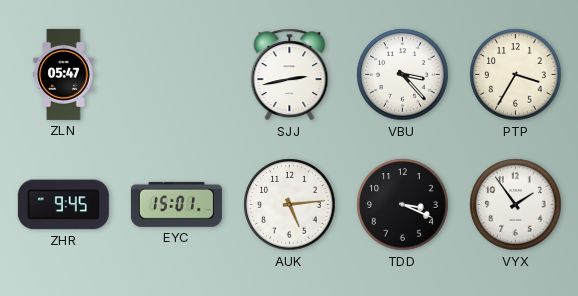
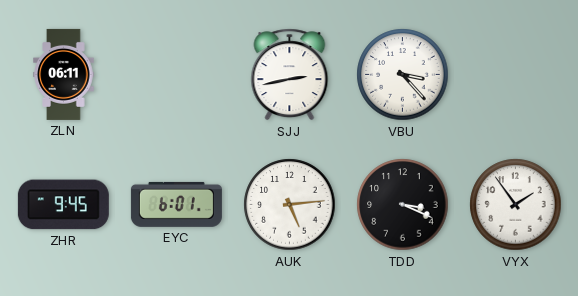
ZLN: 05:47 -> 06:11
PTP: 3:35 -> none
EYC: 15:01 -> 6:01
